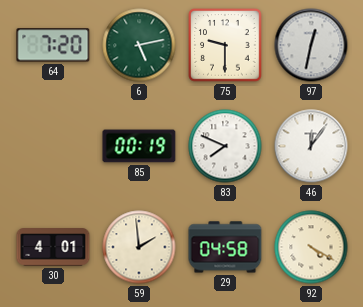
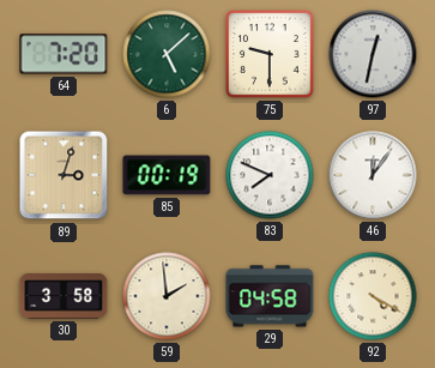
6: 5:13 -> 5:08
89: none -> 3:03
30: 4:01 -> 3:58
